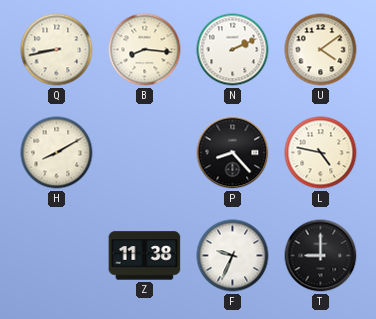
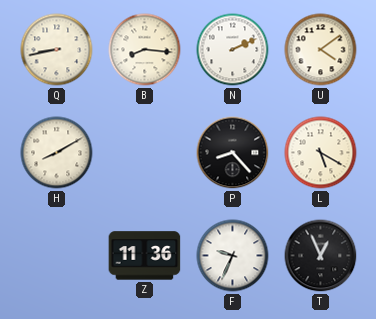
L: 4:47 -> 5:20
Z: 11:38 -> 11:36
T: 9:00 -> 12:56
